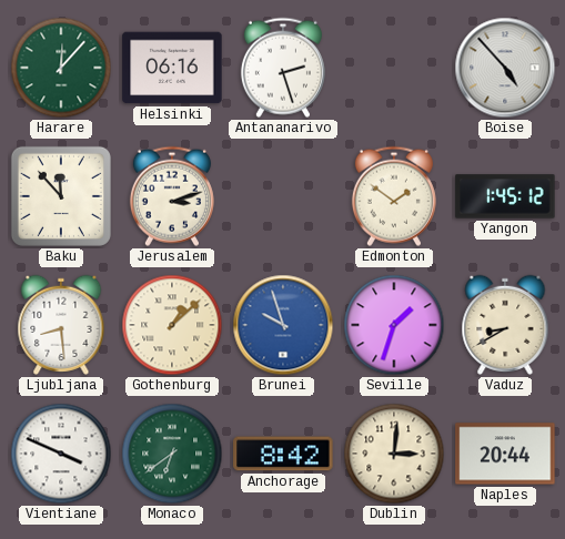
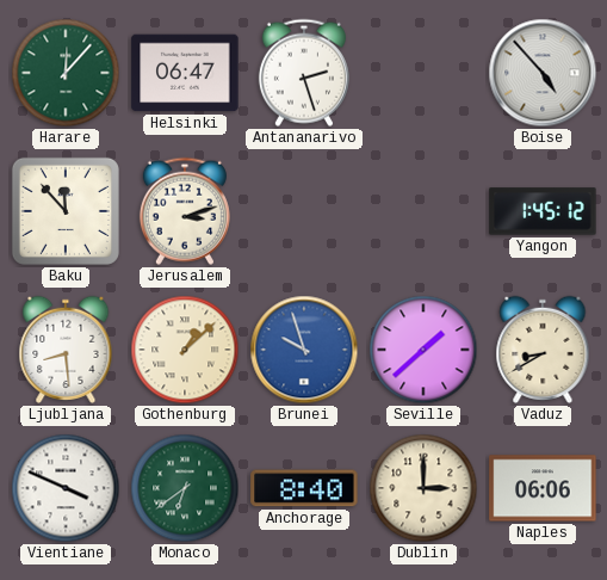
Helsinki: 06:16 -> 06:47
Edmonton: 1:51 -> none
Seville: 1:33 -> 1:38
Anchorage: 8:42 -> 8:40
Dublin: 3:01 -> 3:00
Naples: 20:44 -> 06:06
